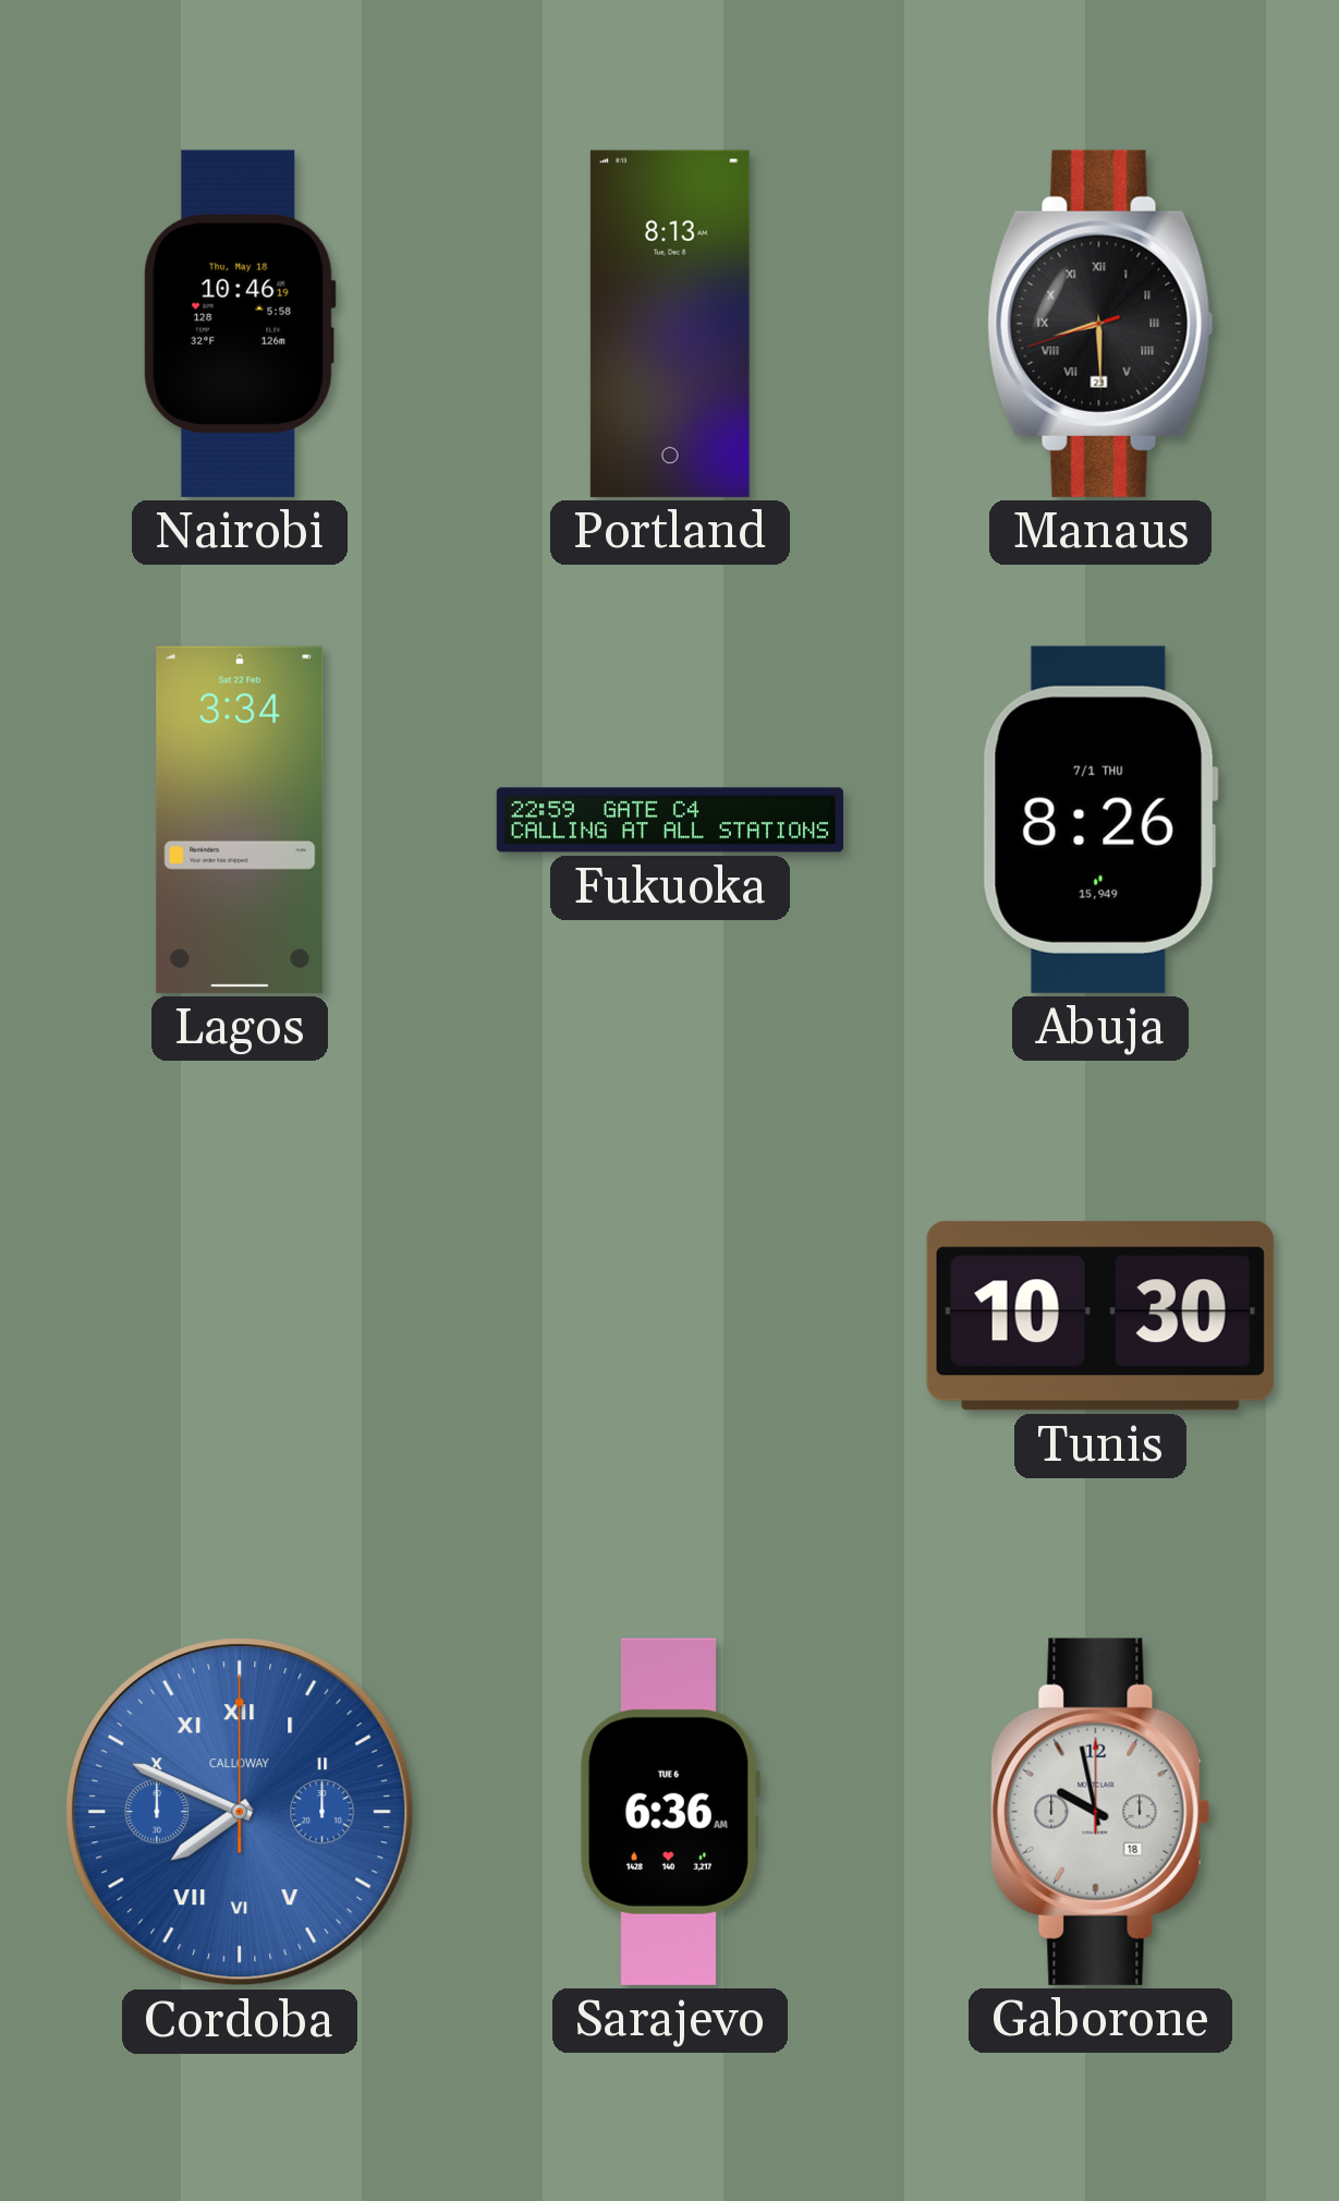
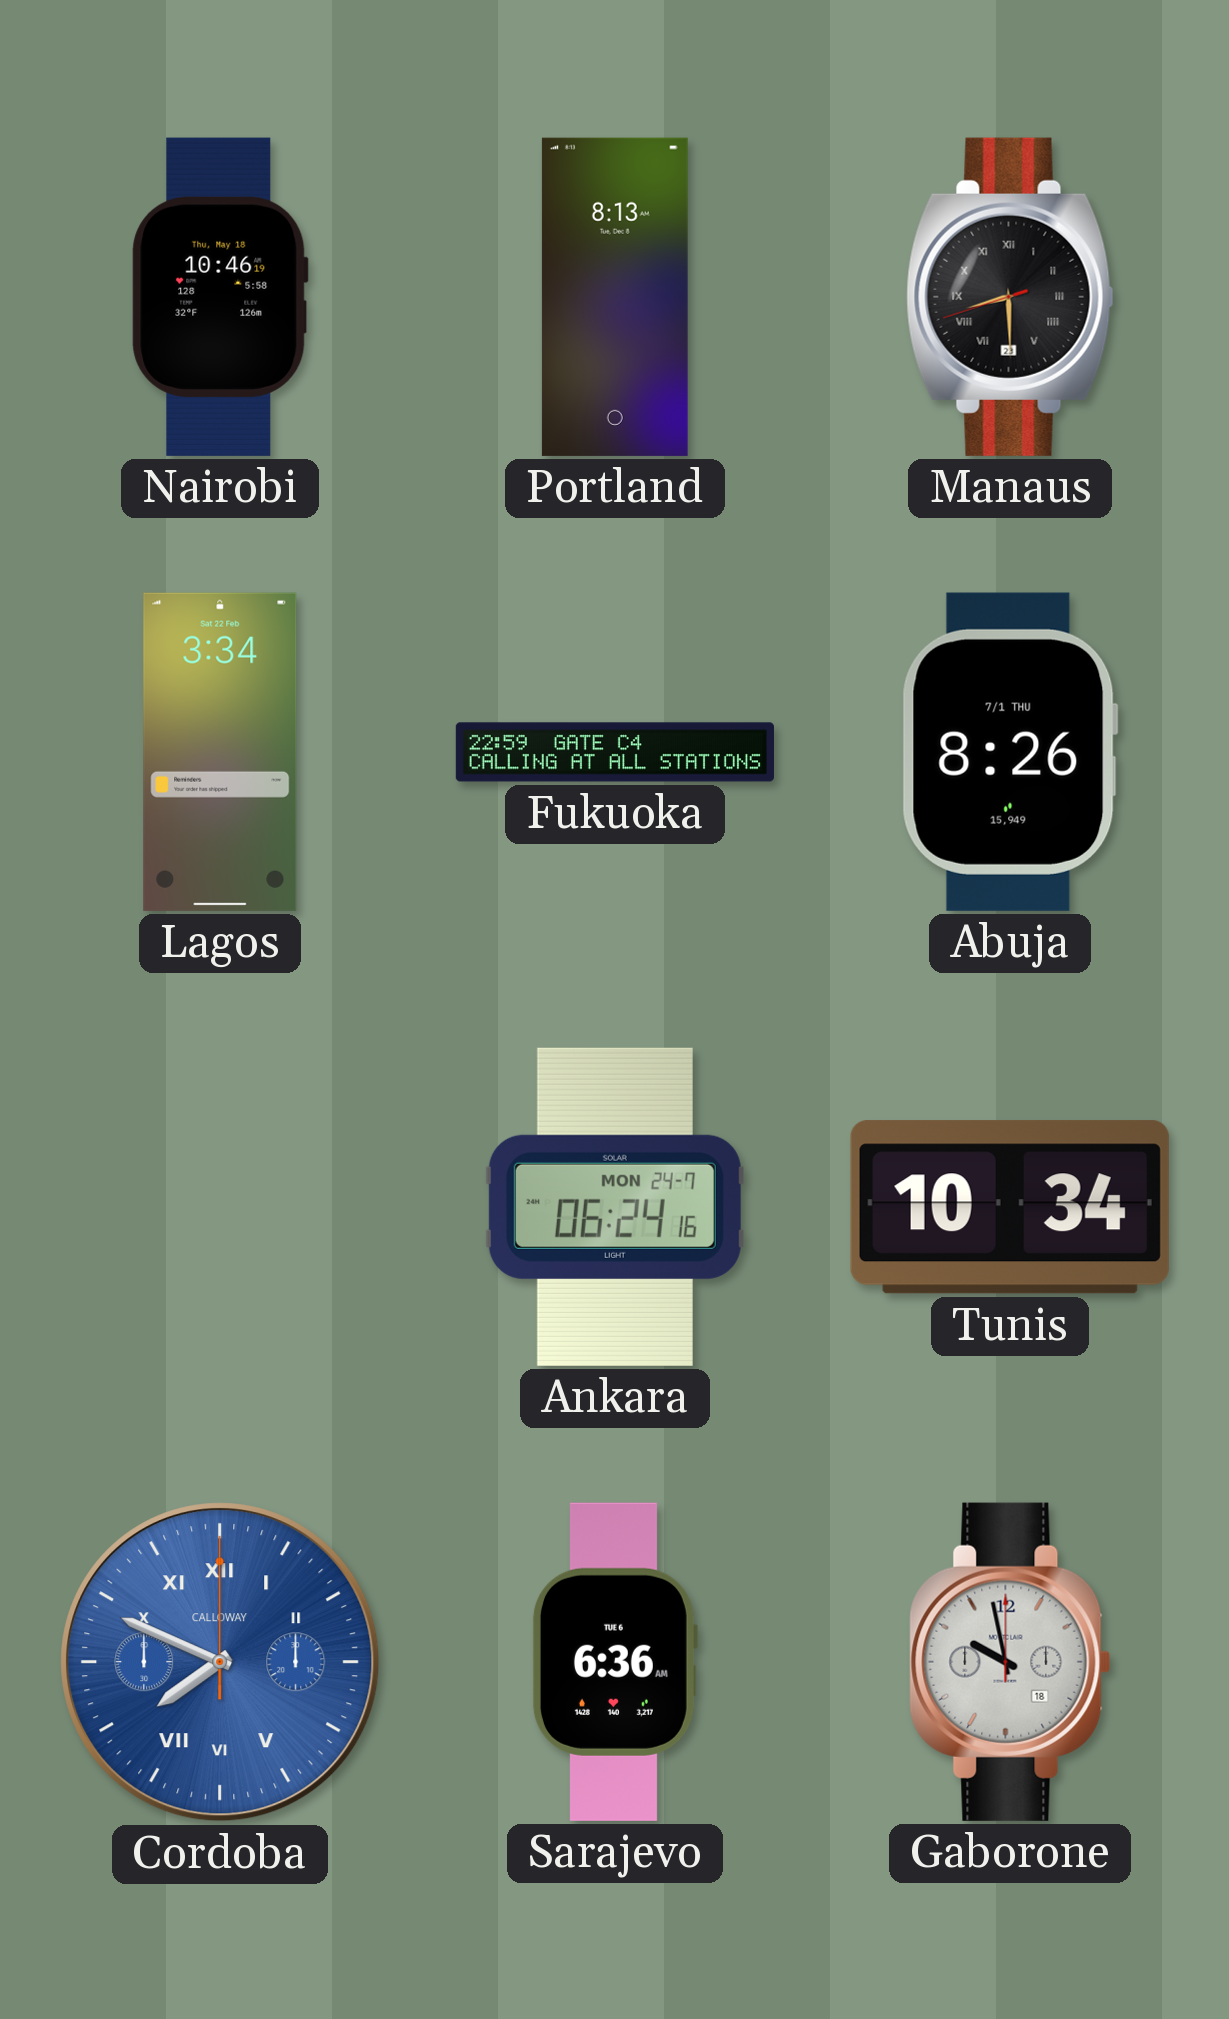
Ankara: none -> 06:24
Tunis: 10:30 -> 10:34
